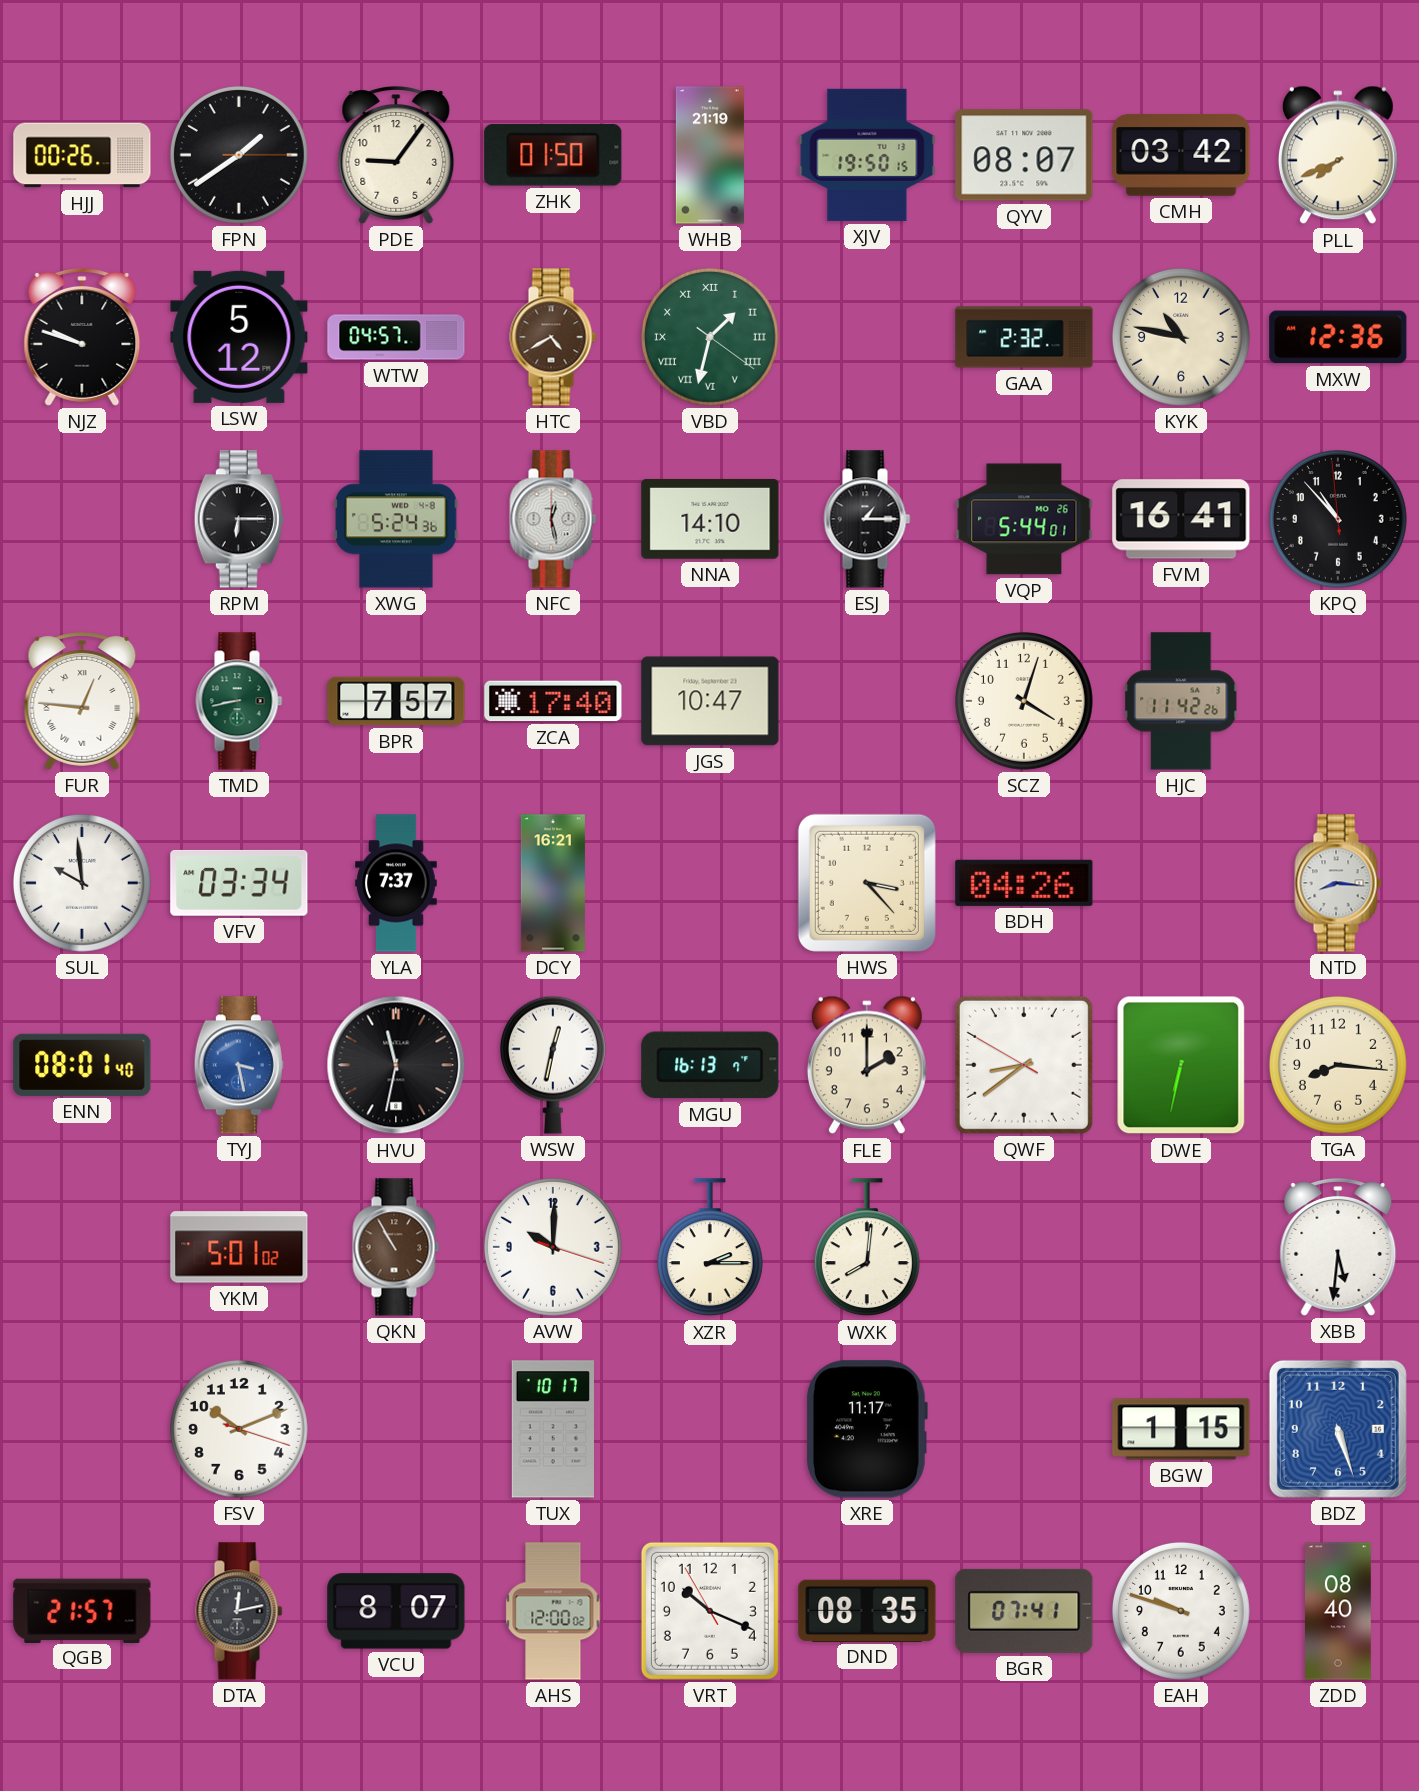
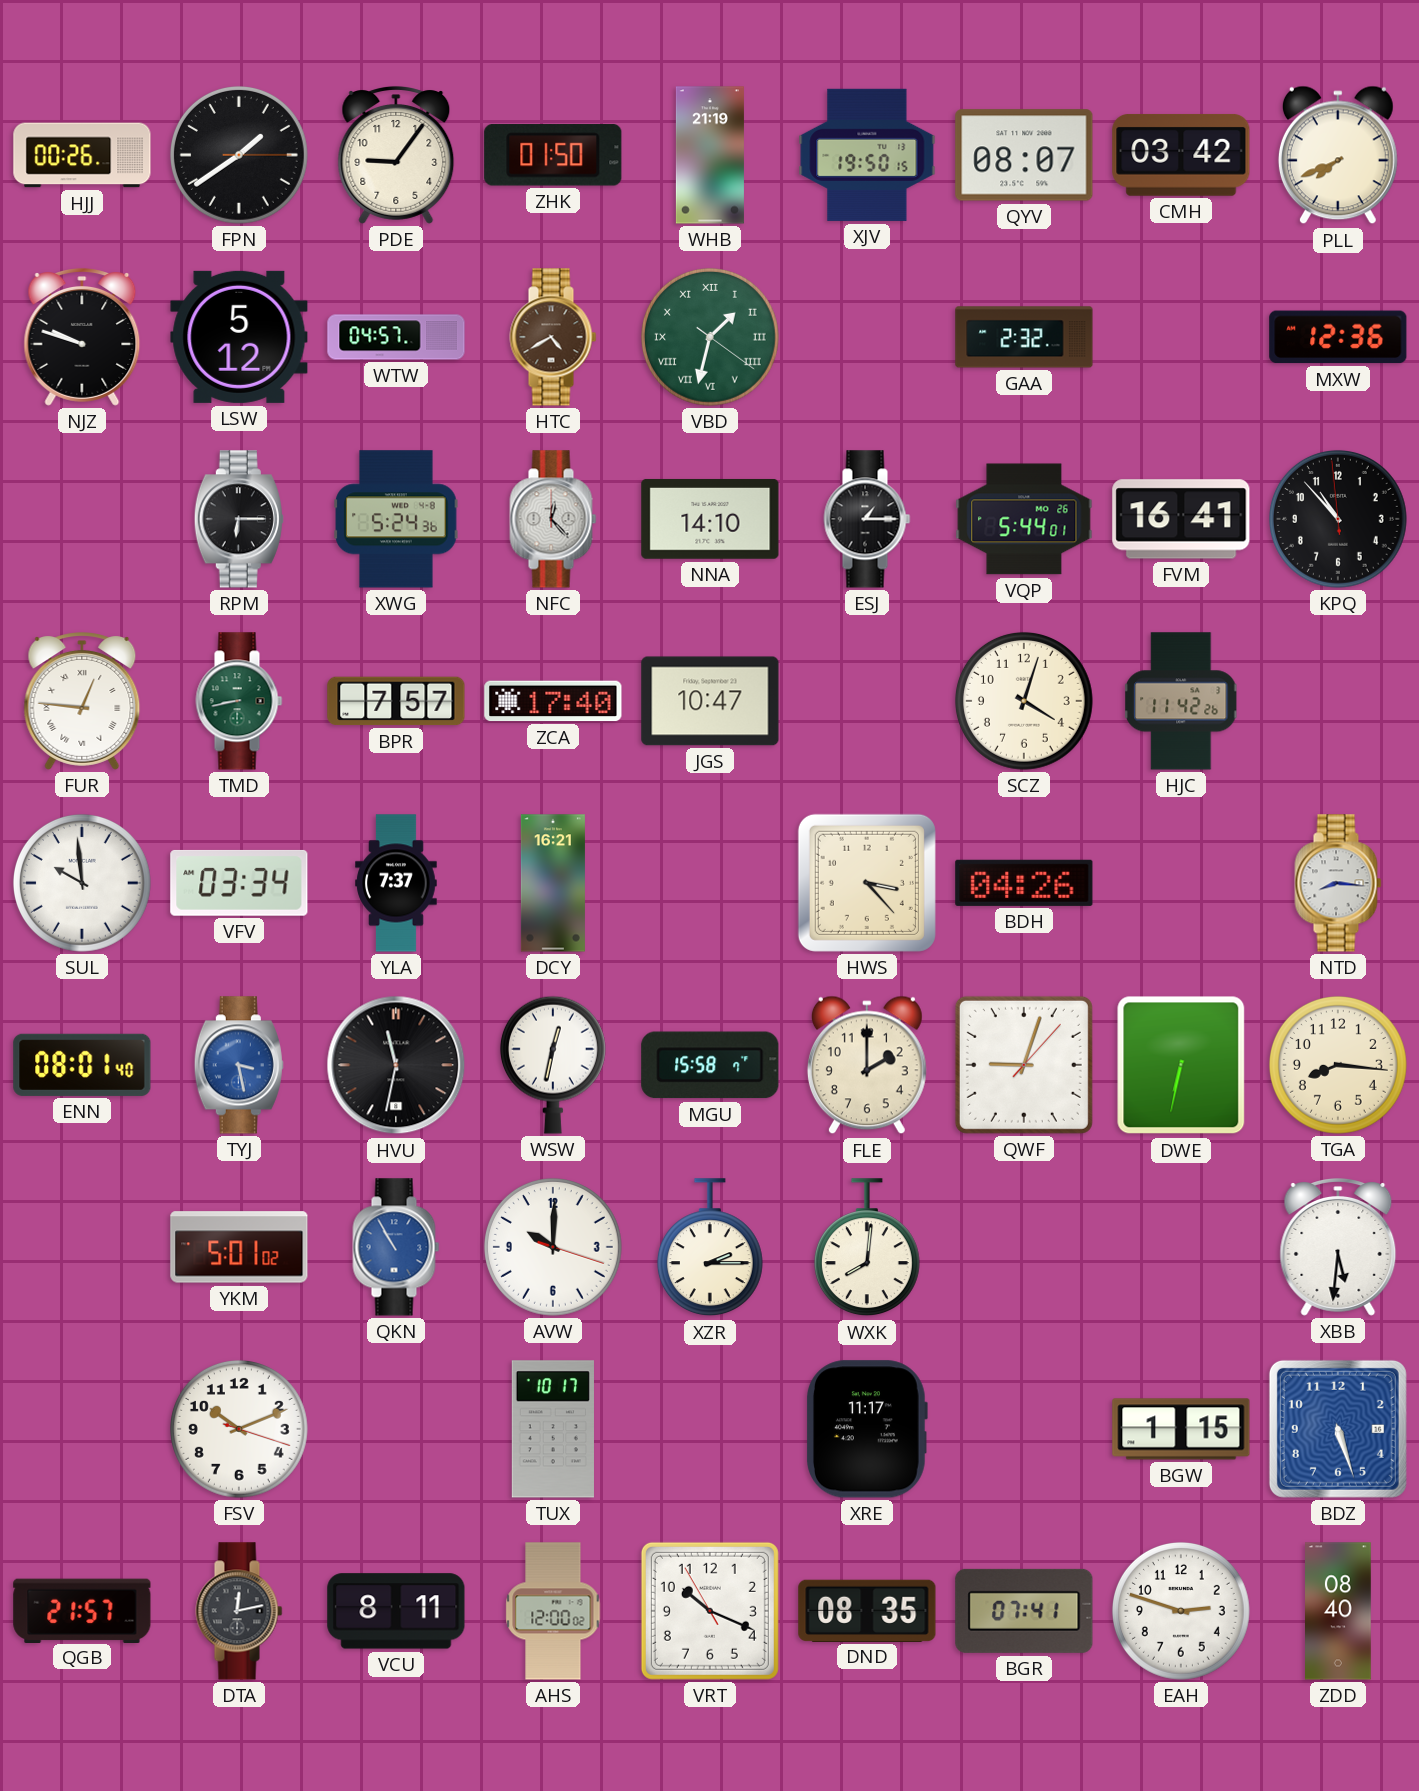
KYK: 10:47 -> none
NFC: 12:28 -> 12:23
MGU: 16:13 -> 15:58
QWF: 8:38 -> 9:03
QKN dial: brown -> blue
VCU: 8:07 -> 8:11
EAH: 9:48 -> 2:48
